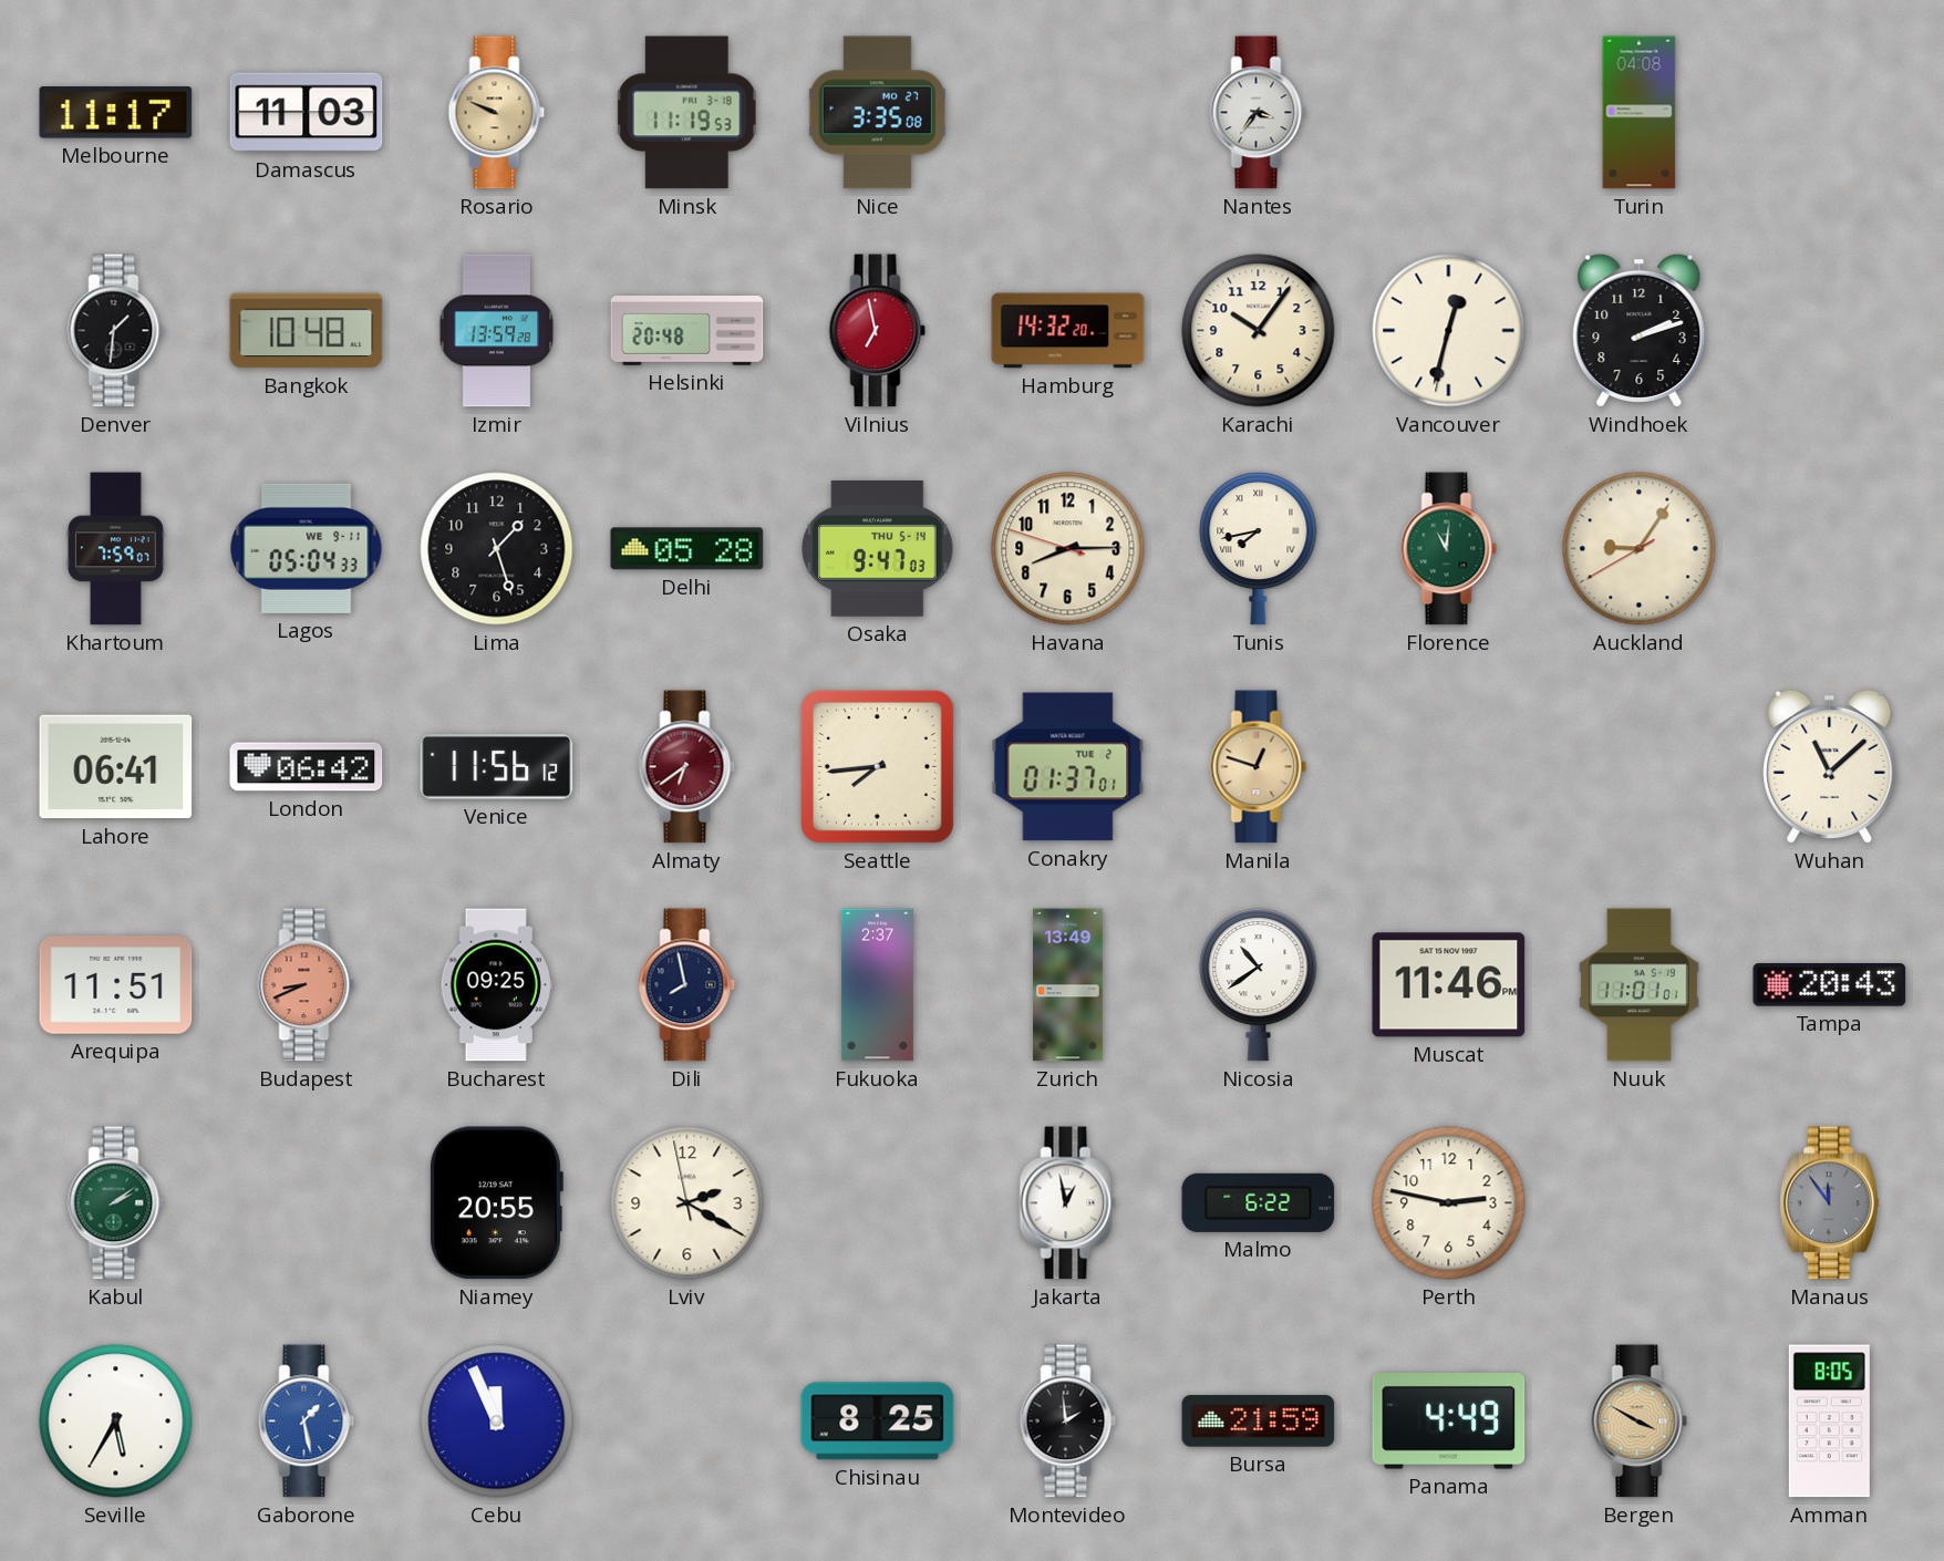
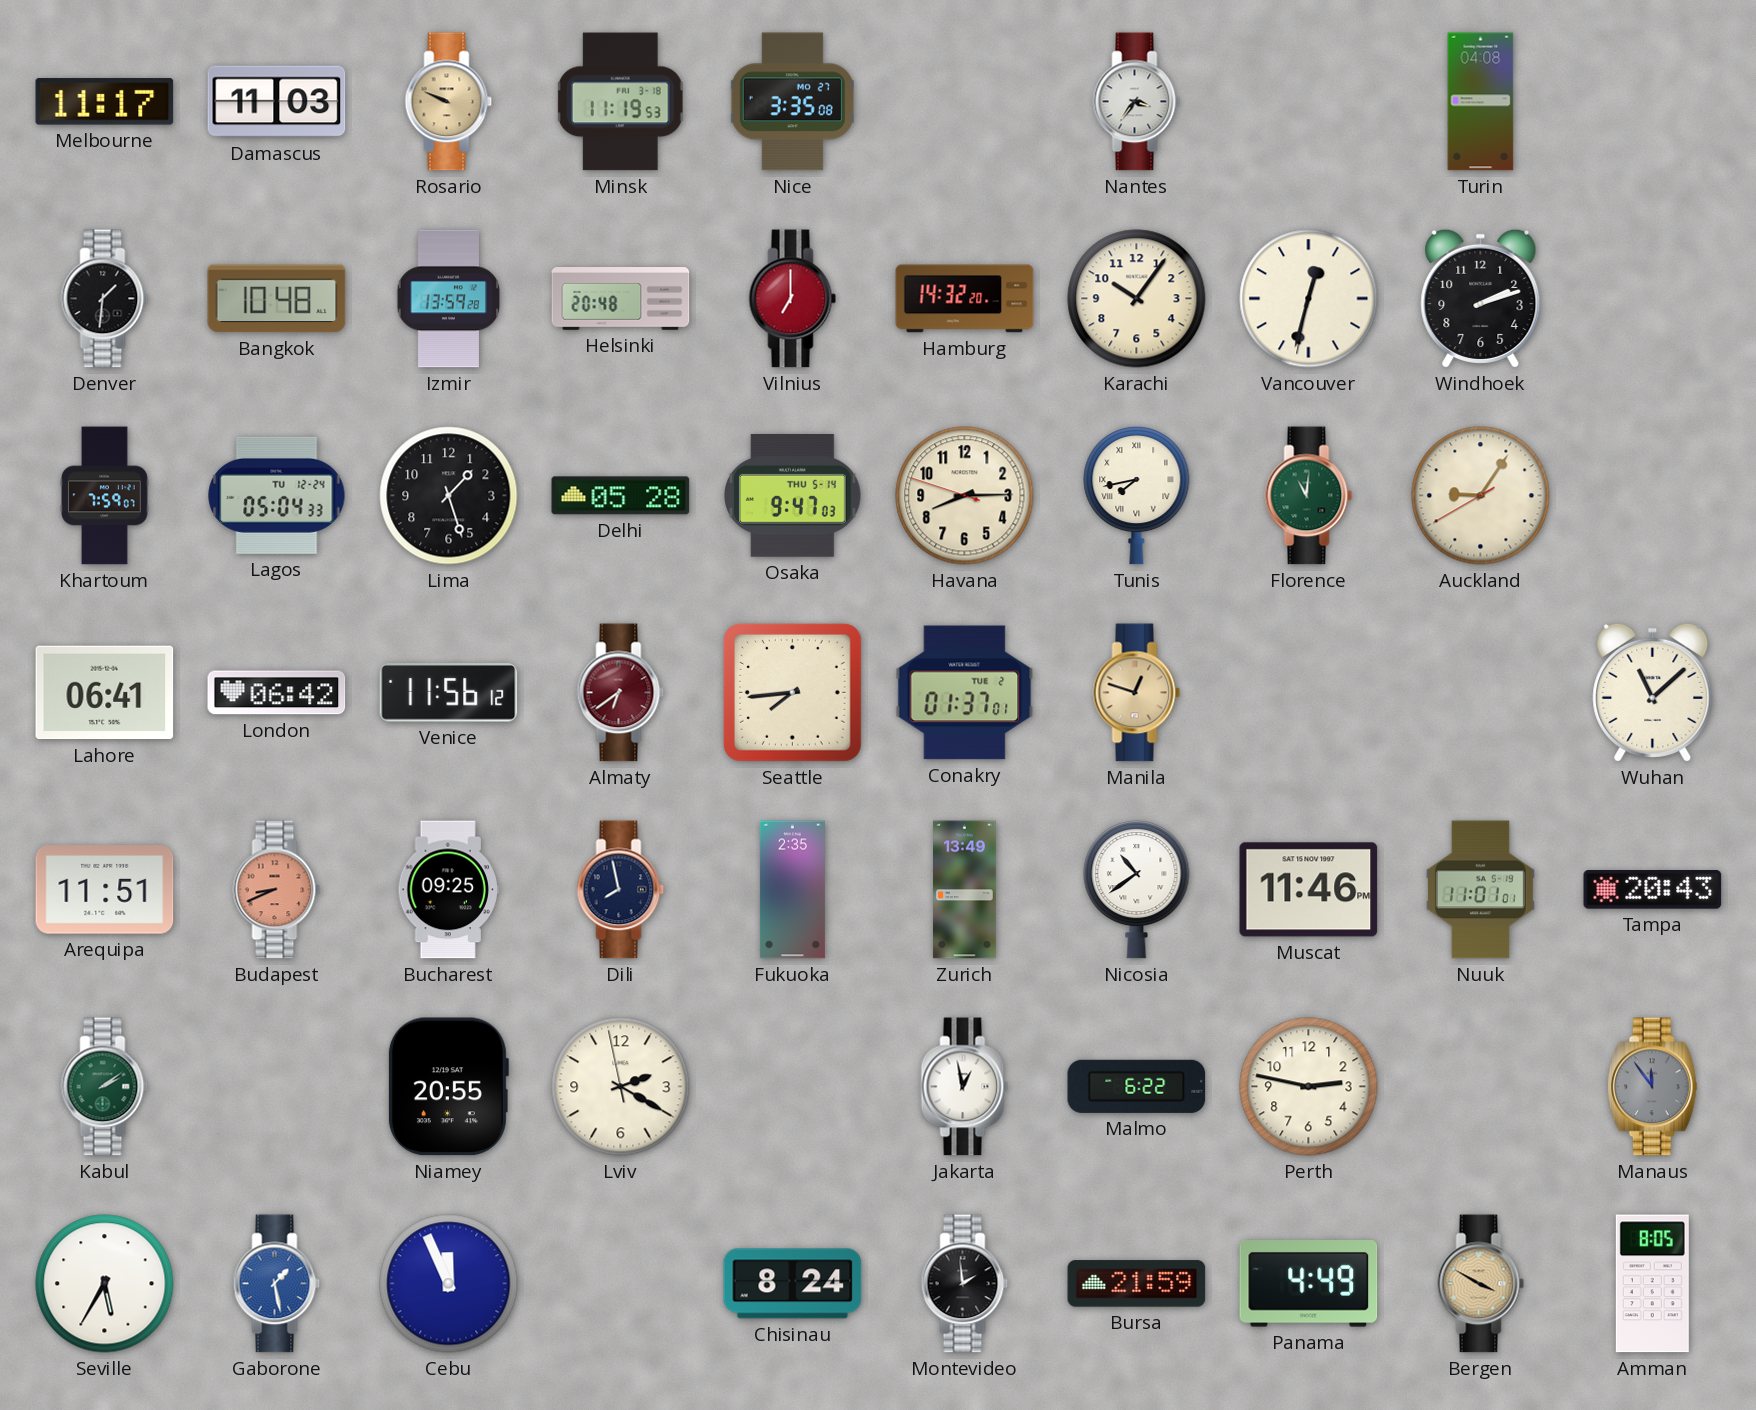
Vilnius: 6:58 -> 7:00
Lagos date: WE 9-11 -> TU 12-24
Fukuoka: 2:37 -> 2:35
Chisinau: 8:25 -> 8:24
